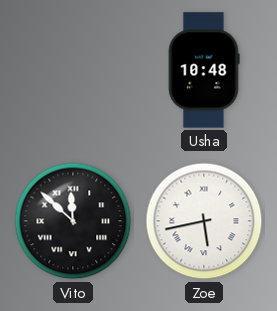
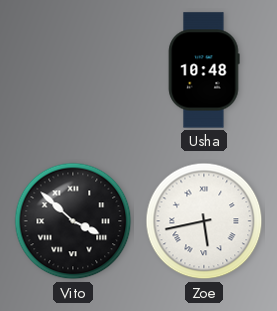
Vito: 11:52 -> 3:52
